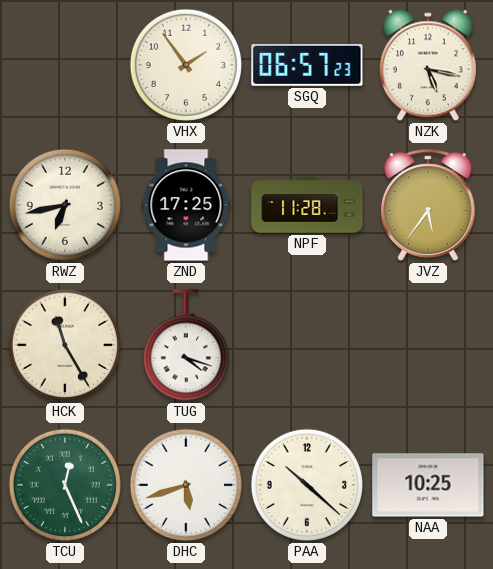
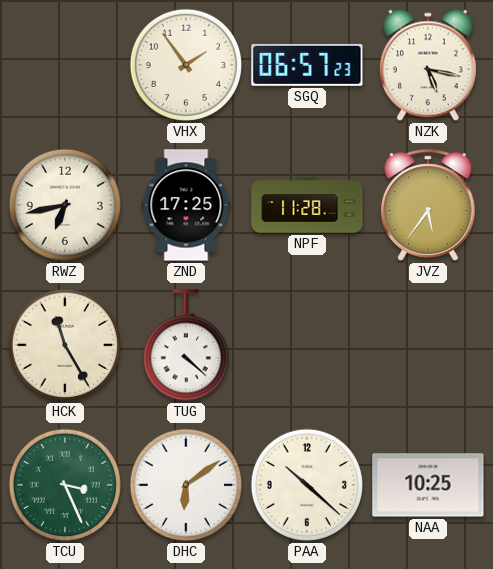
TUG: 4:18 -> 4:22
TCU: 12:26 -> 3:26
DHC: 5:42 -> 6:09
